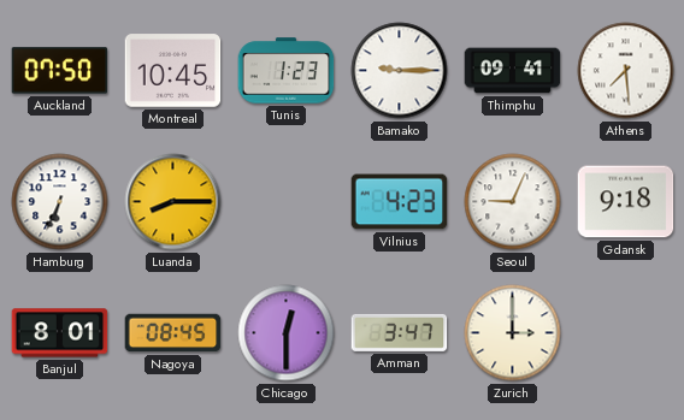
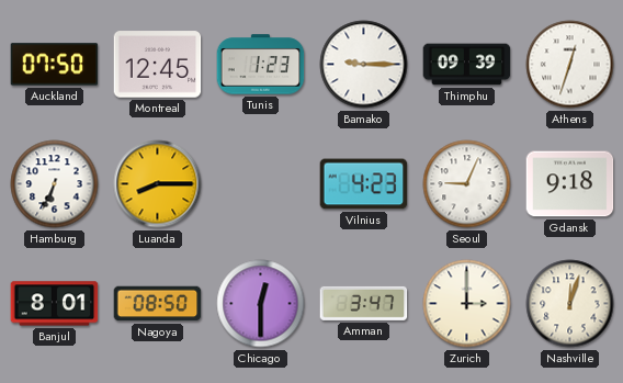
Montreal: 10:45 -> 12:45
Thimphu: 09:41 -> 09:39
Athens: 7:29 -> 12:33
Nagoya: 08:45 -> 08:50
Nashville: none -> 12:03
